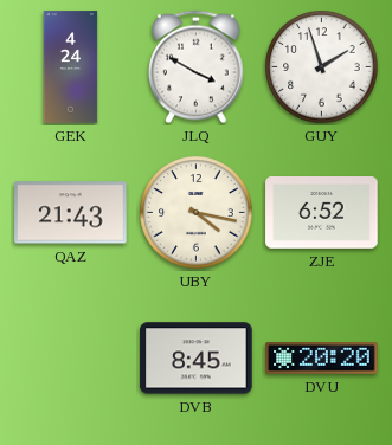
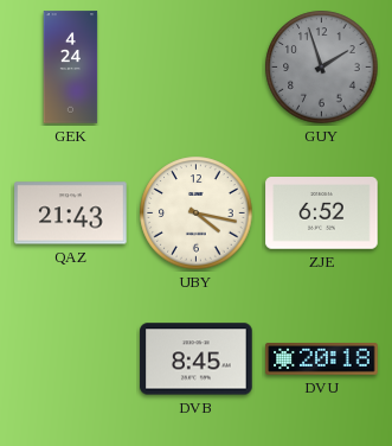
JLQ: 3:50 -> none
GUY dial: white -> grey
DVU: 20:20 -> 20:18
